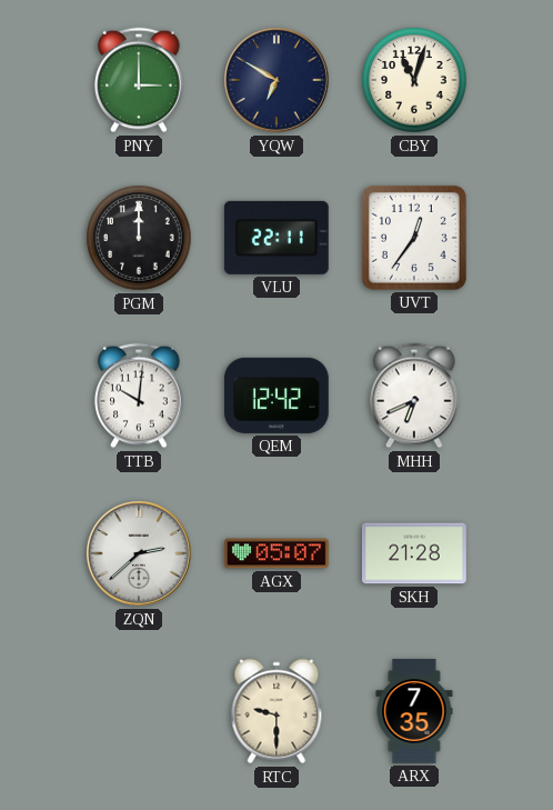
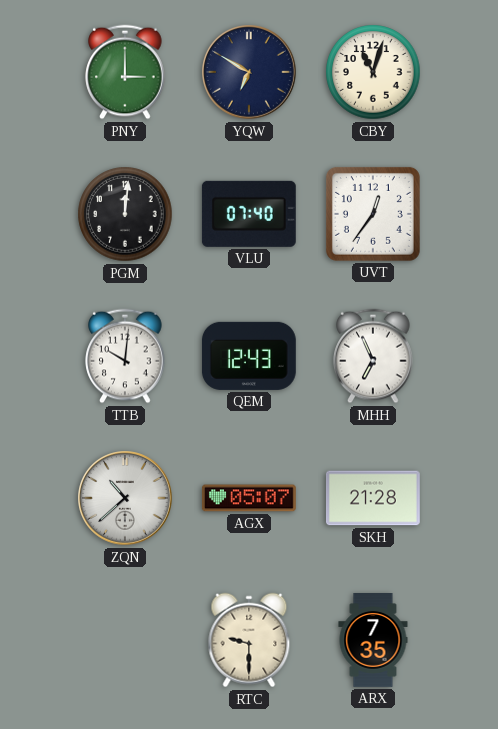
PGM: 12:00 -> 12:01
VLU: 22:11 -> 07:40
QEM: 12:42 -> 12:43
MHH: 6:41 -> 6:56
ZQN: 2:38 -> 10:38
